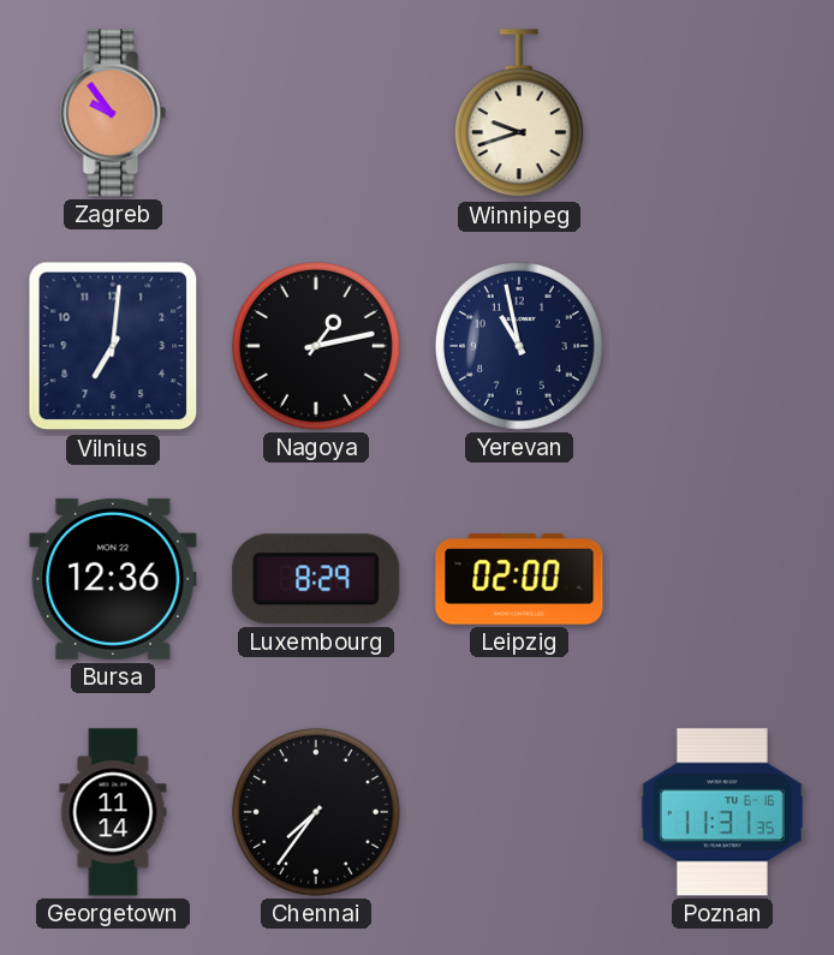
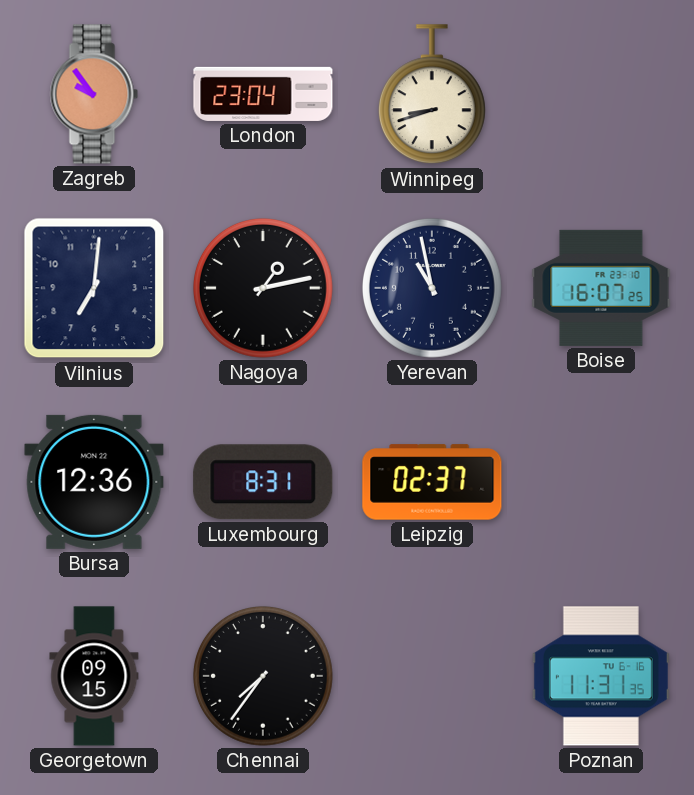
London: none -> 23:04
Winnipeg: 9:42 -> 8:42
Boise: none -> 16:07
Luxembourg: 8:29 -> 8:31
Leipzig: 02:00 -> 02:37
Georgetown: 11:14 -> 09:15
